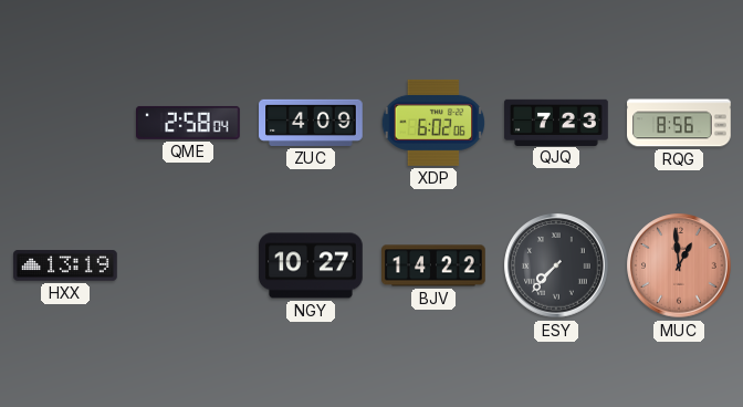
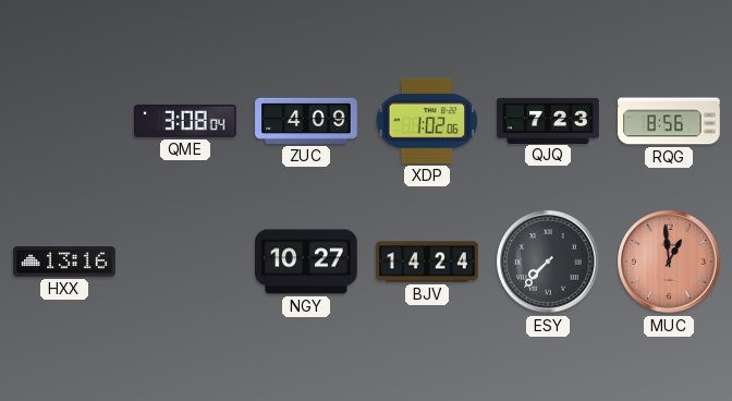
QME: 2:58 -> 3:08
XDP: 6:02 -> 1:02
HXX: 13:19 -> 13:16
BJV: 14:22 -> 14:24
